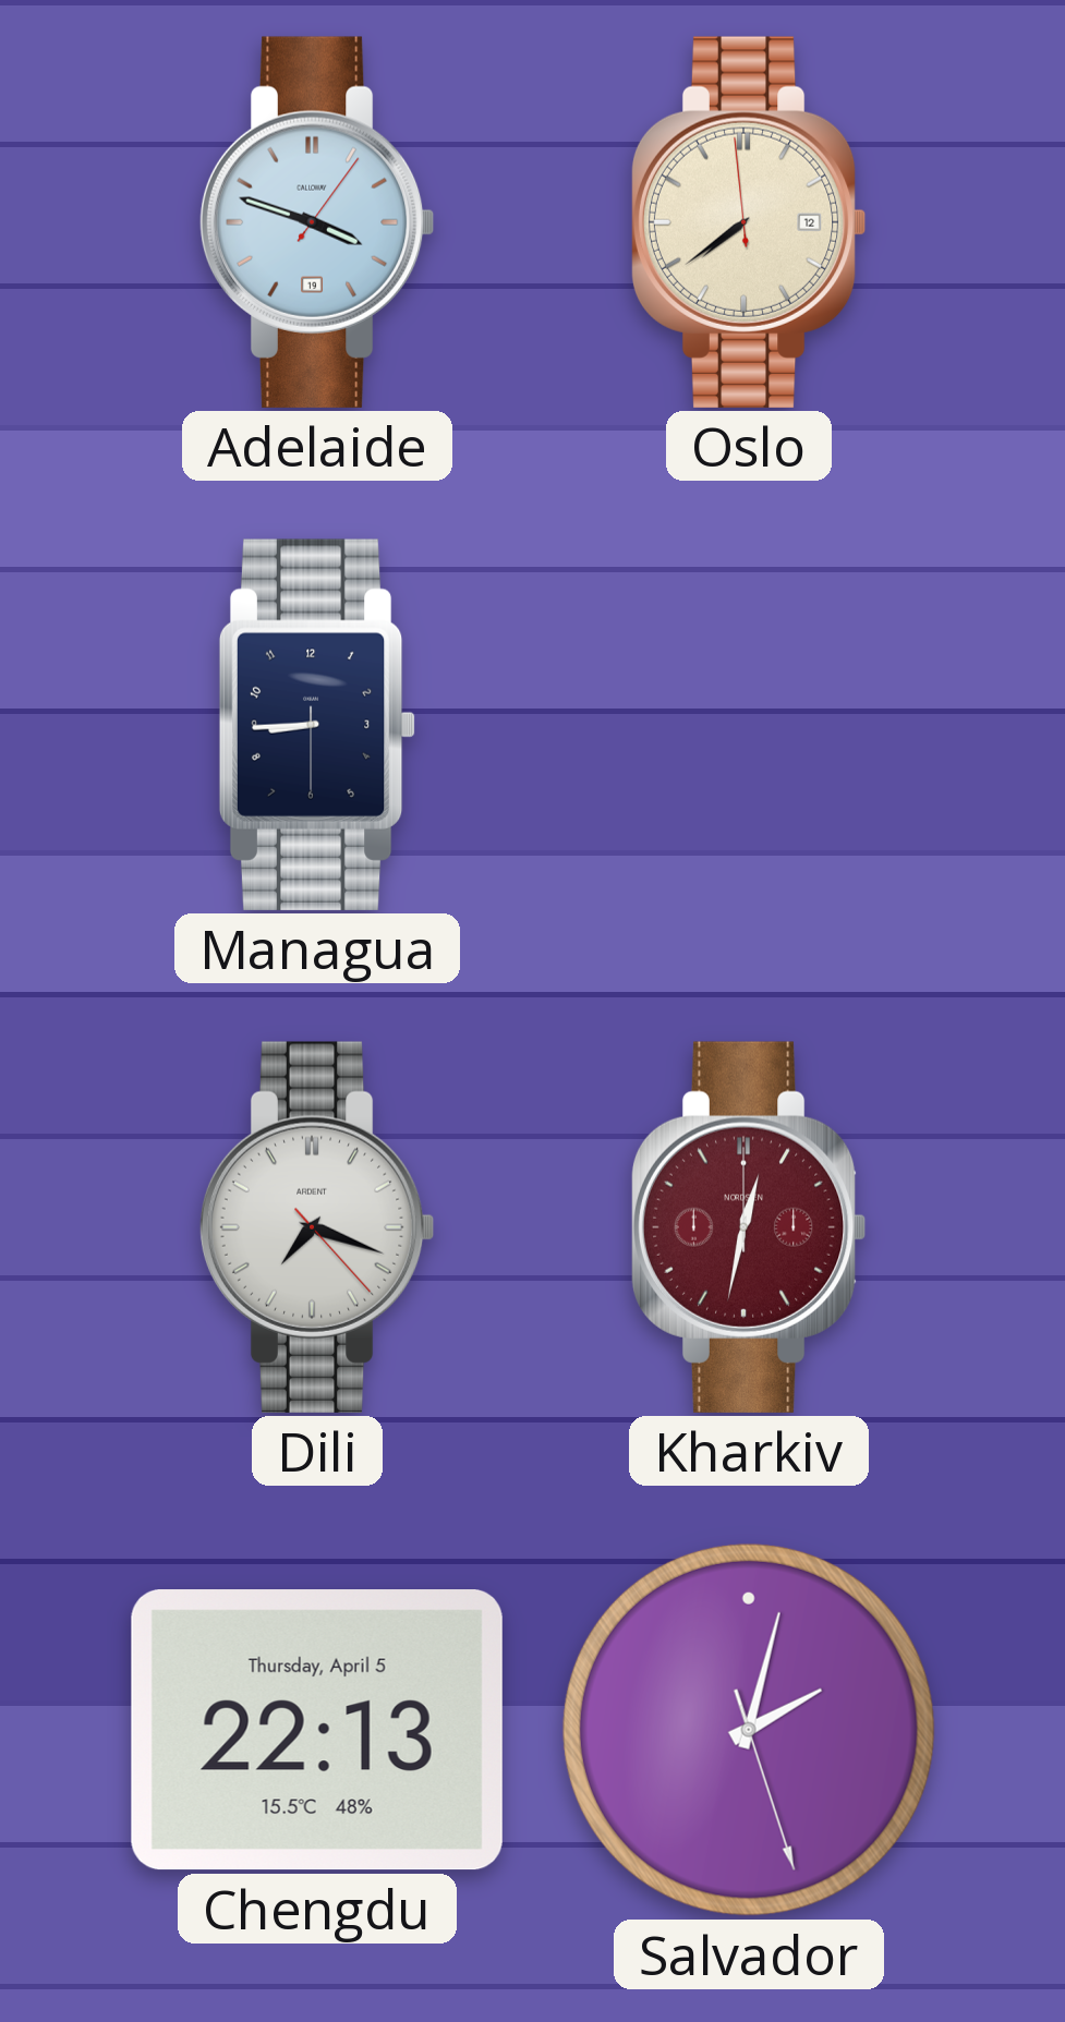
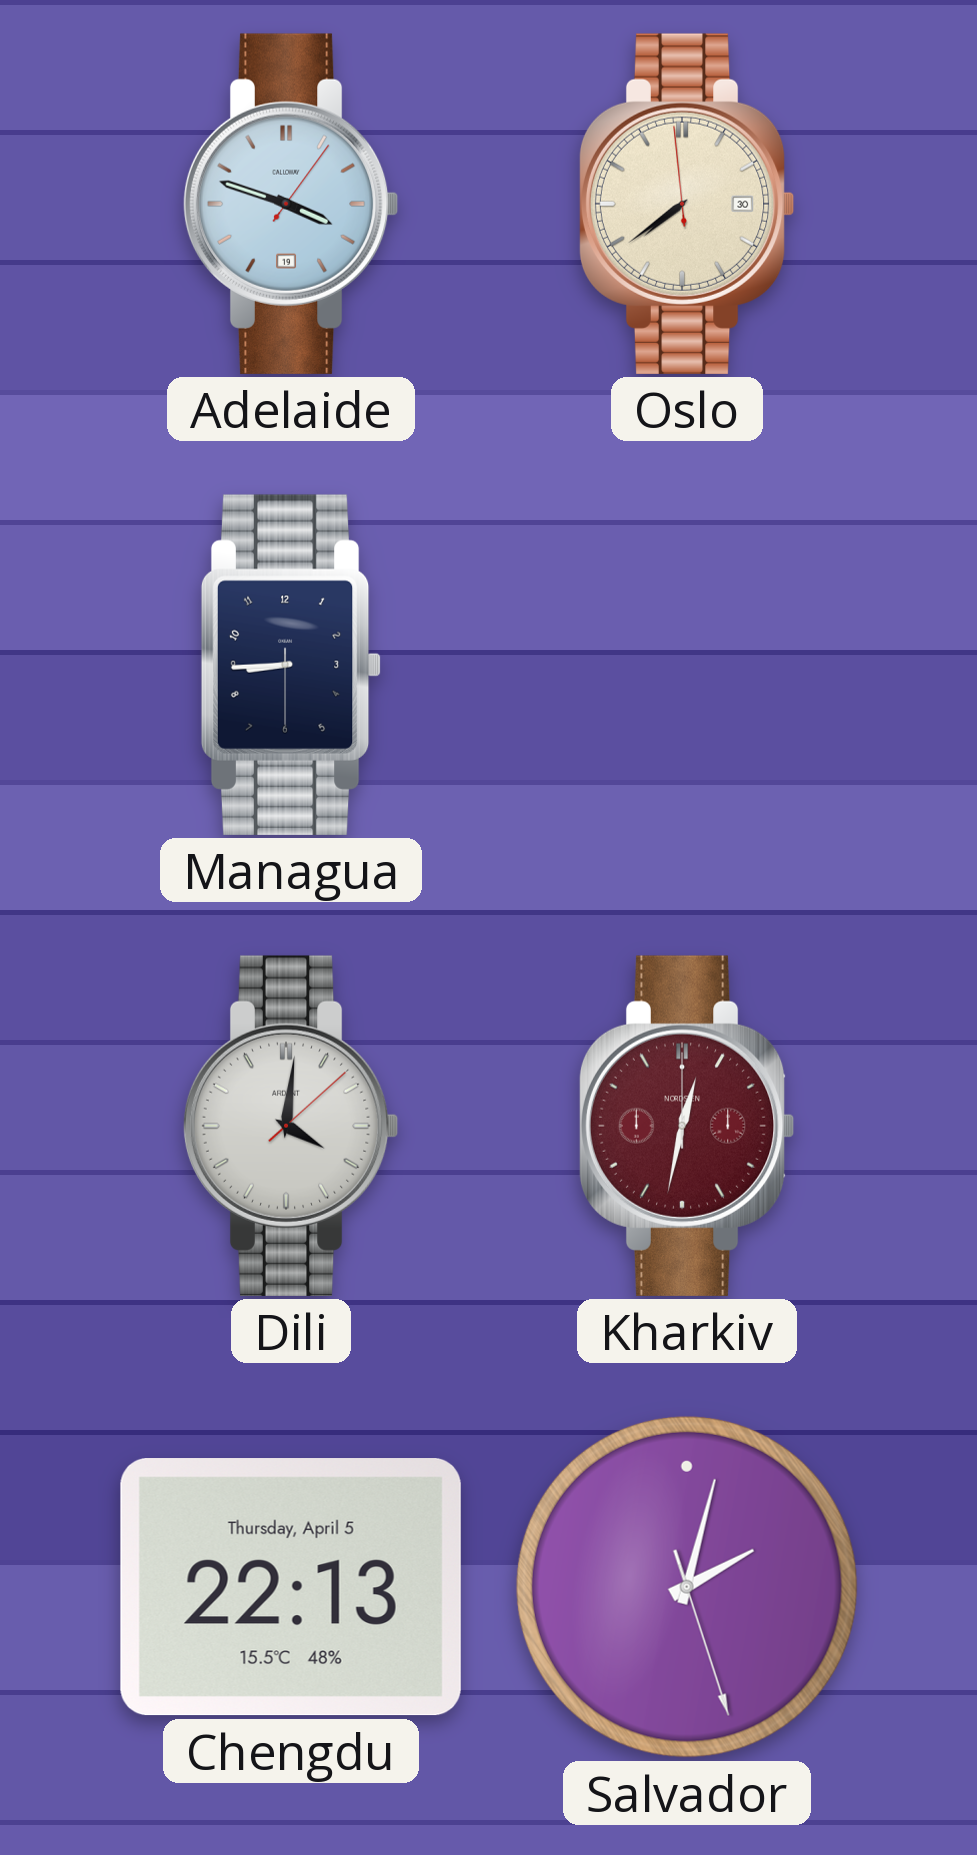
Oslo date: 12 -> 30
Dili: 7:18 -> 4:01
